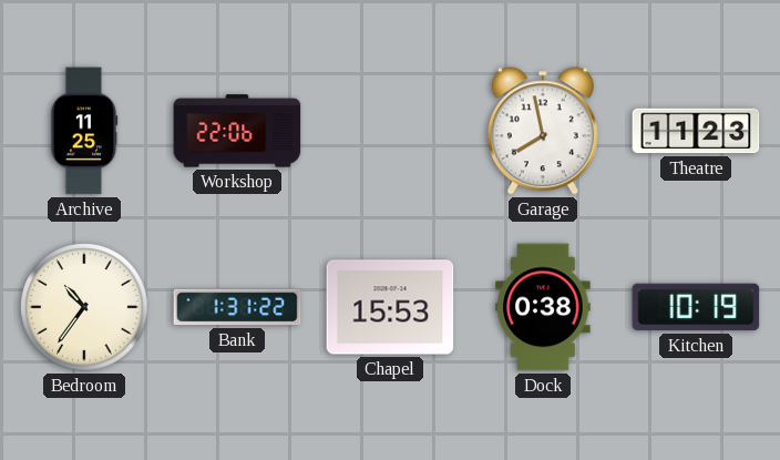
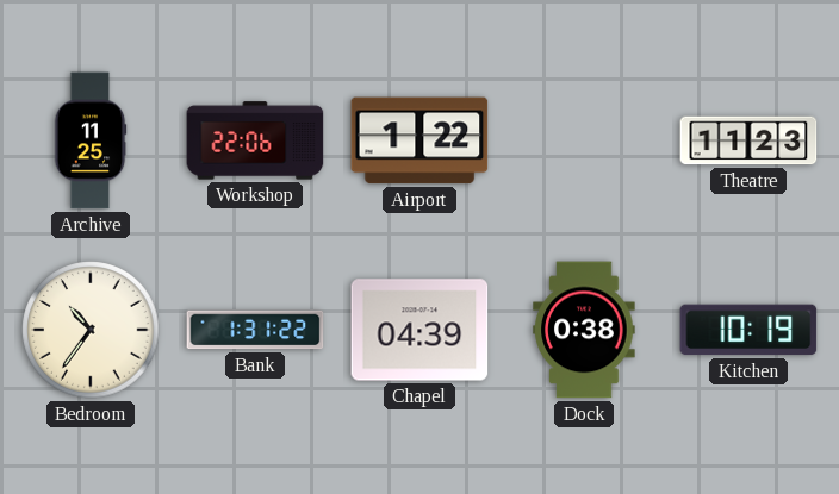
Airport: none -> 1:22
Garage: 7:58 -> none
Chapel: 15:53 -> 04:39
